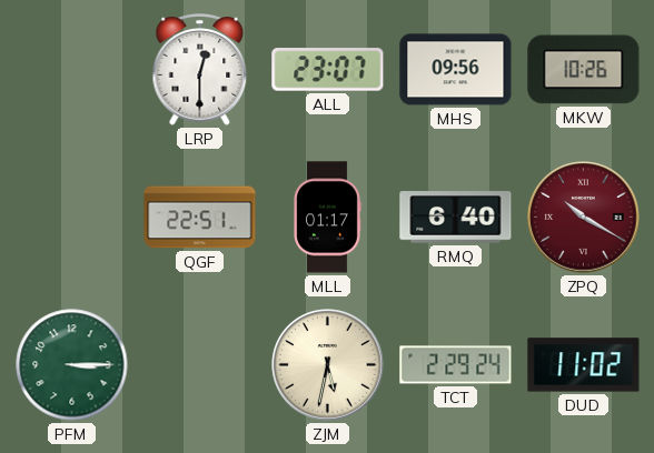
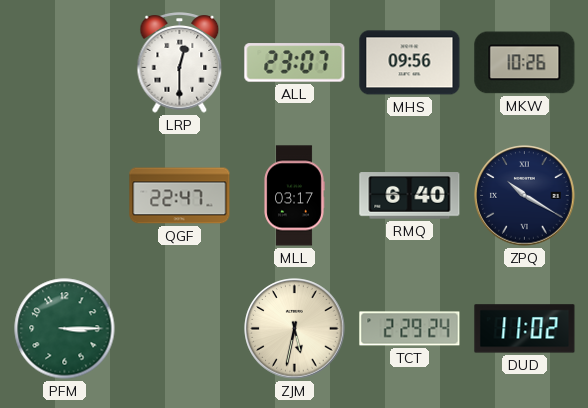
QGF: 22:51 -> 22:47
MLL: 01:17 -> 03:17
ZPQ dial: burgundy -> navy
